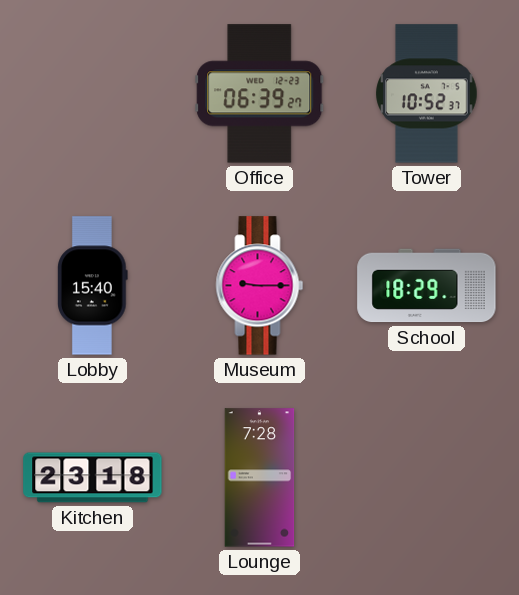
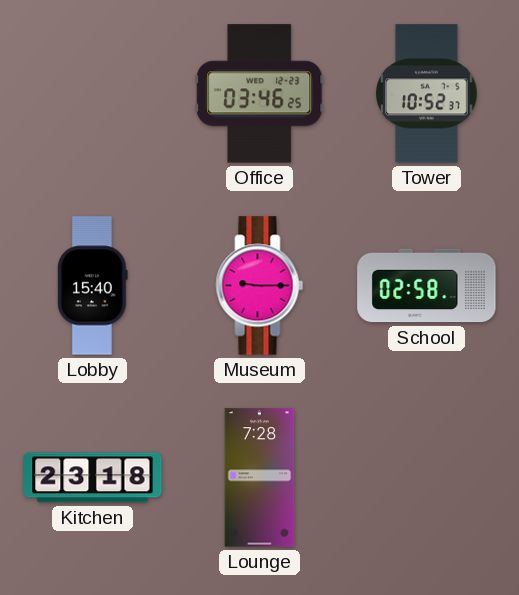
Office: 06:39 -> 03:46
School: 18:29 -> 02:58
